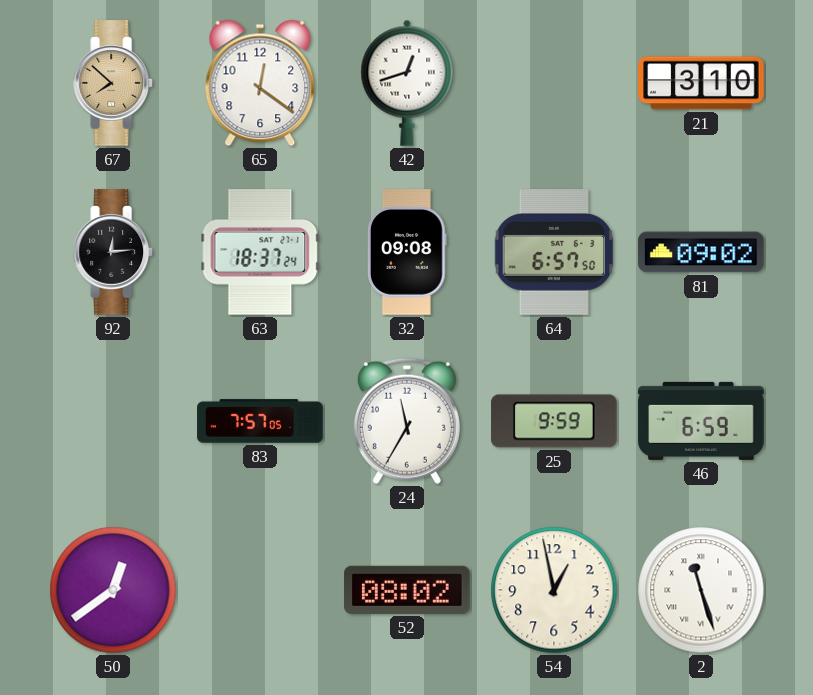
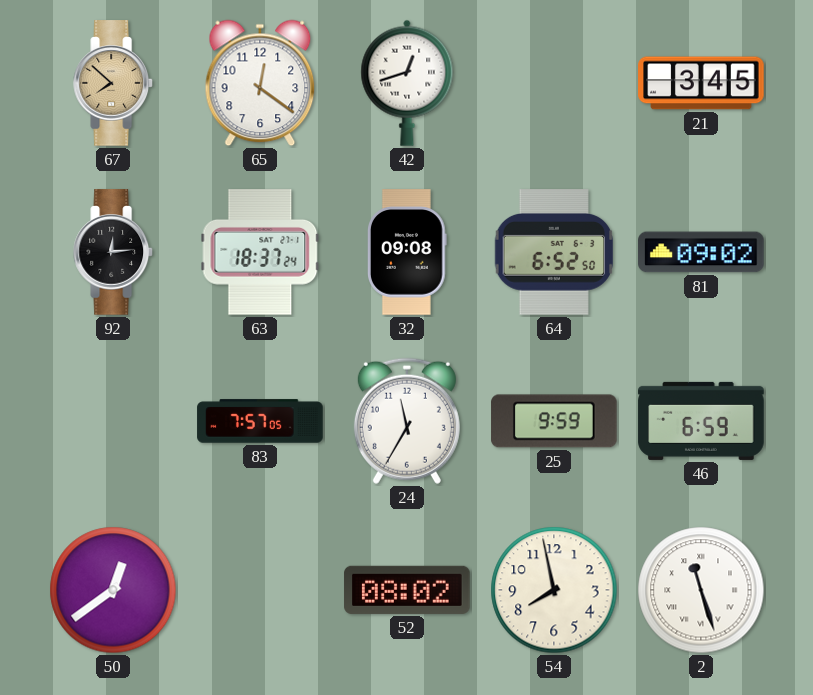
21: 3:10 -> 3:45
64: 6:57 -> 6:52
54: 12:58 -> 7:58
